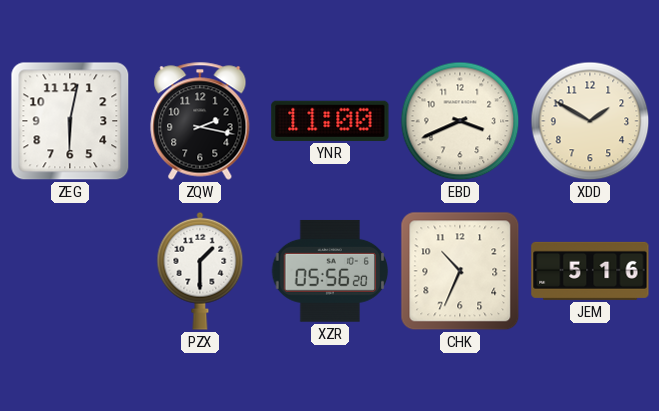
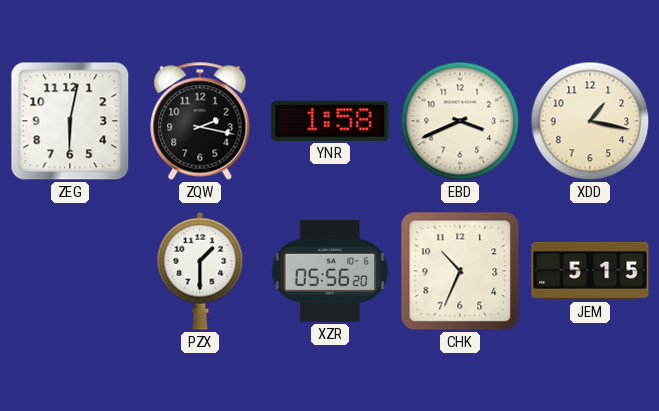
YNR: 11:00 -> 1:58
XDD: 1:50 -> 1:17
JEM: 5:16 -> 5:15
